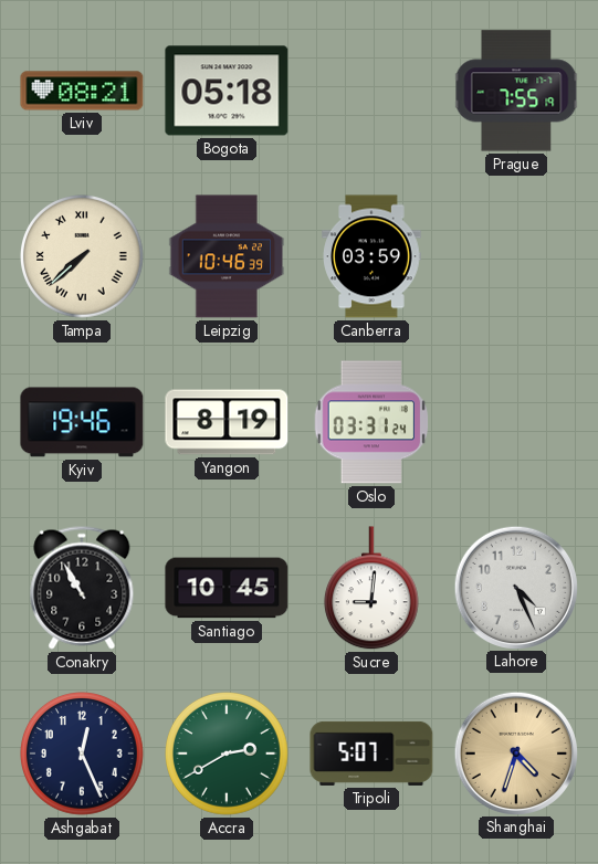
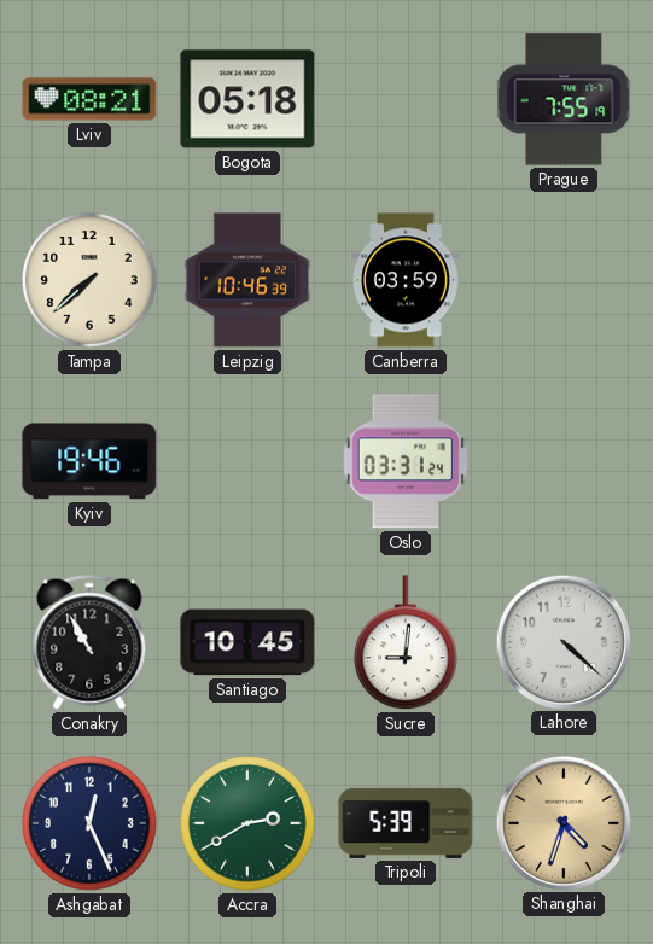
Tampa numerals: Roman -> Arabic
Yangon: 8:19 -> none
Lahore: 4:26 -> 4:22
Tripoli: 5:07 -> 5:39
